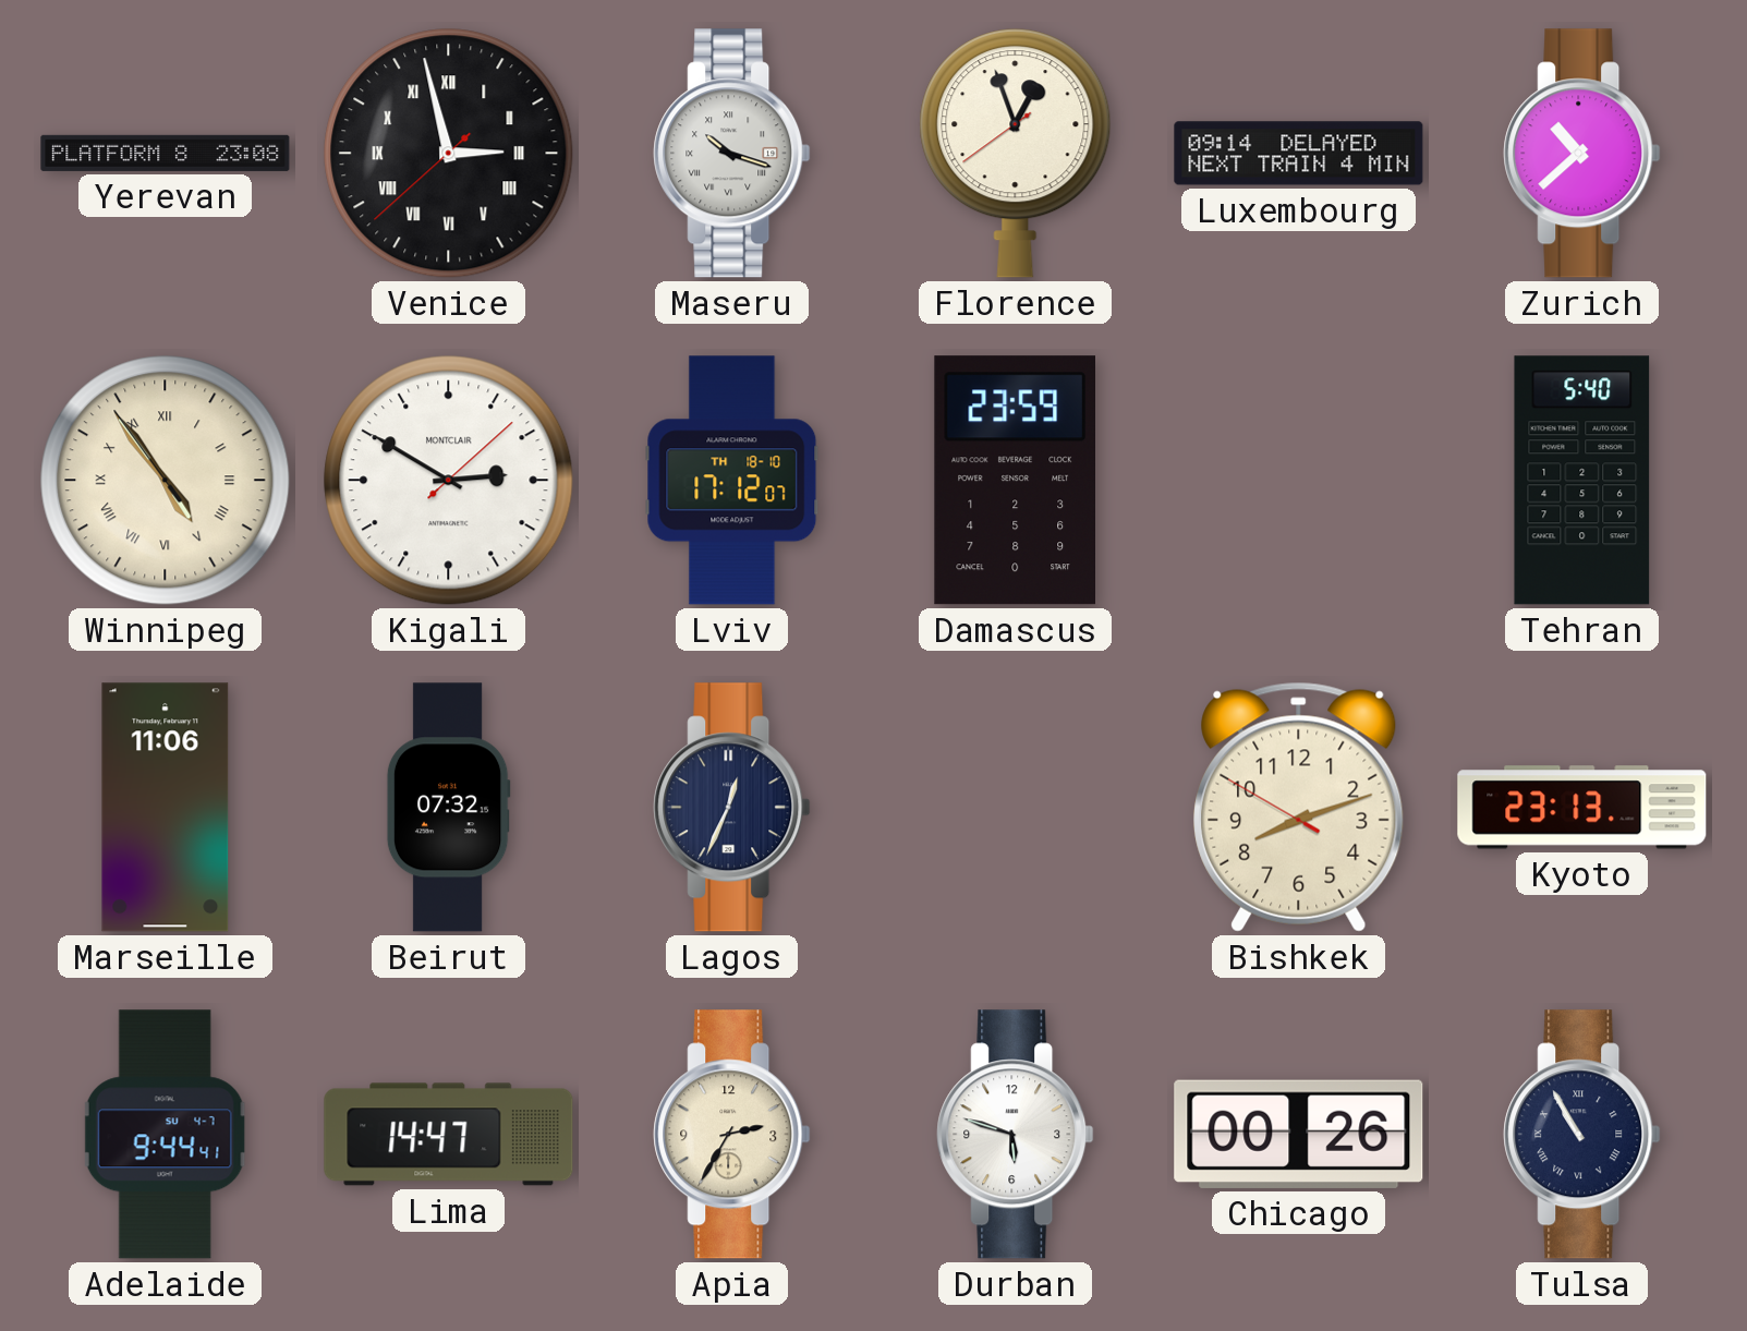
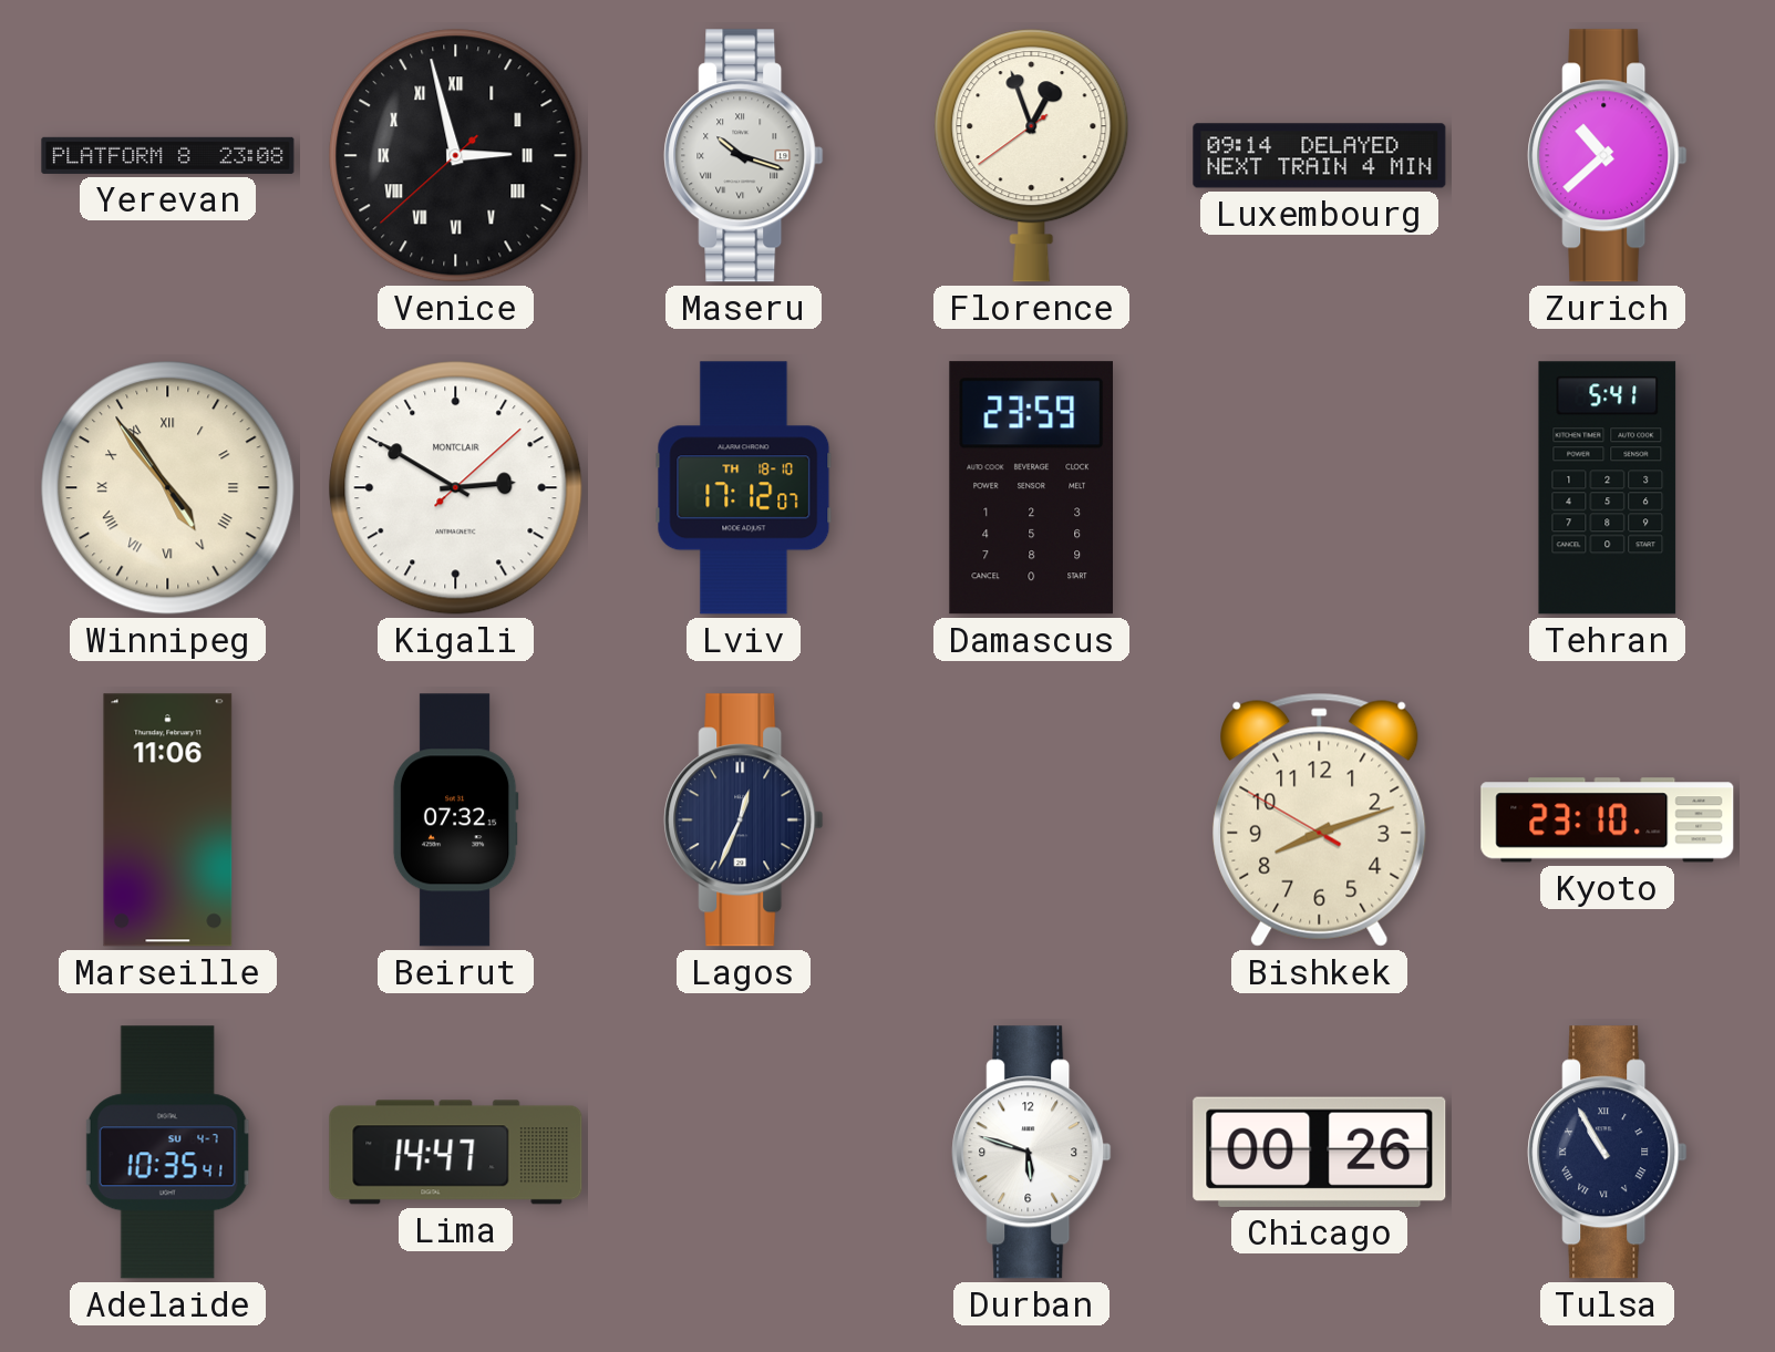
Tehran: 5:40 -> 5:41
Kyoto: 23:13 -> 23:10
Adelaide: 9:44 -> 10:35
Apia: 2:35 -> none
